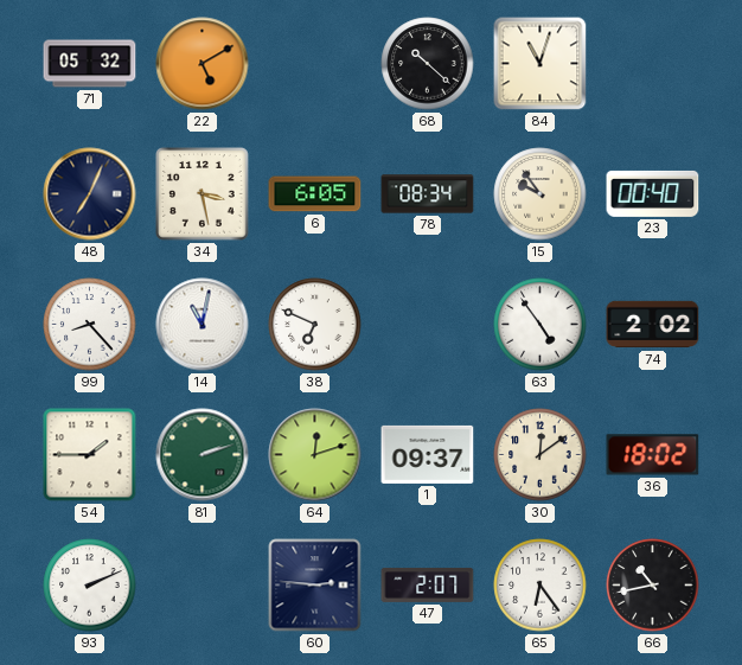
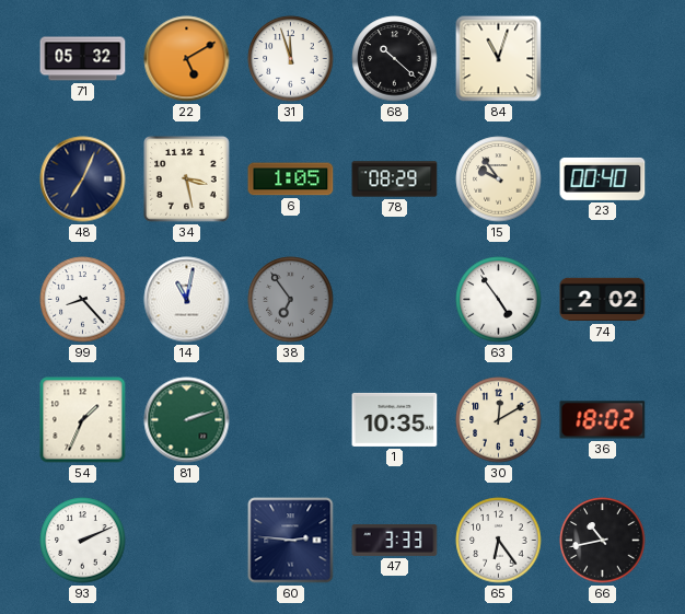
31: none -> 11:57
6: 6:05 -> 1:05
78: 08:34 -> 08:29
38: 6:49 -> 6:54
38 dial: white -> grey
54: 1:45 -> 1:34
64: 12:12 -> none
1: 09:37 -> 10:35
30: 12:09 -> 12:10
47: 2:07 -> 3:33
